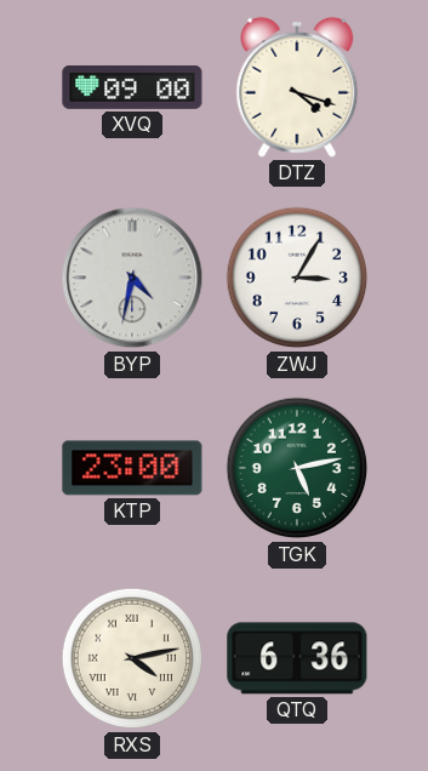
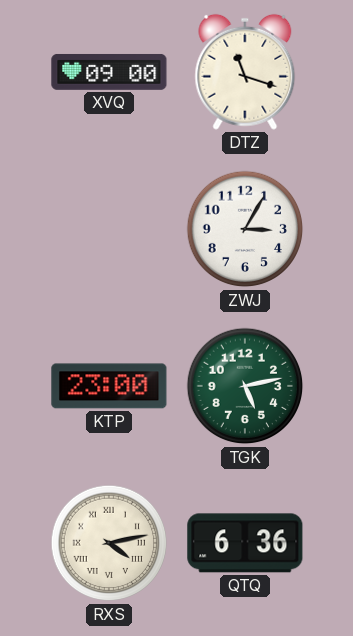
DTZ: 4:18 -> 11:18
BYP: 4:32 -> none
